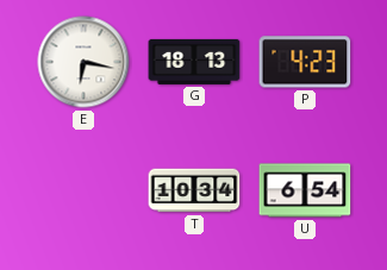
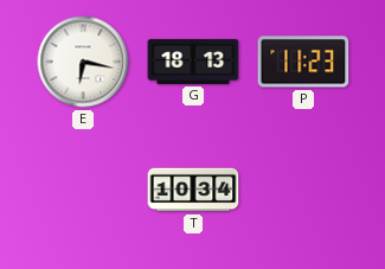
P: 4:23 -> 11:23
U: 6:54 -> none
